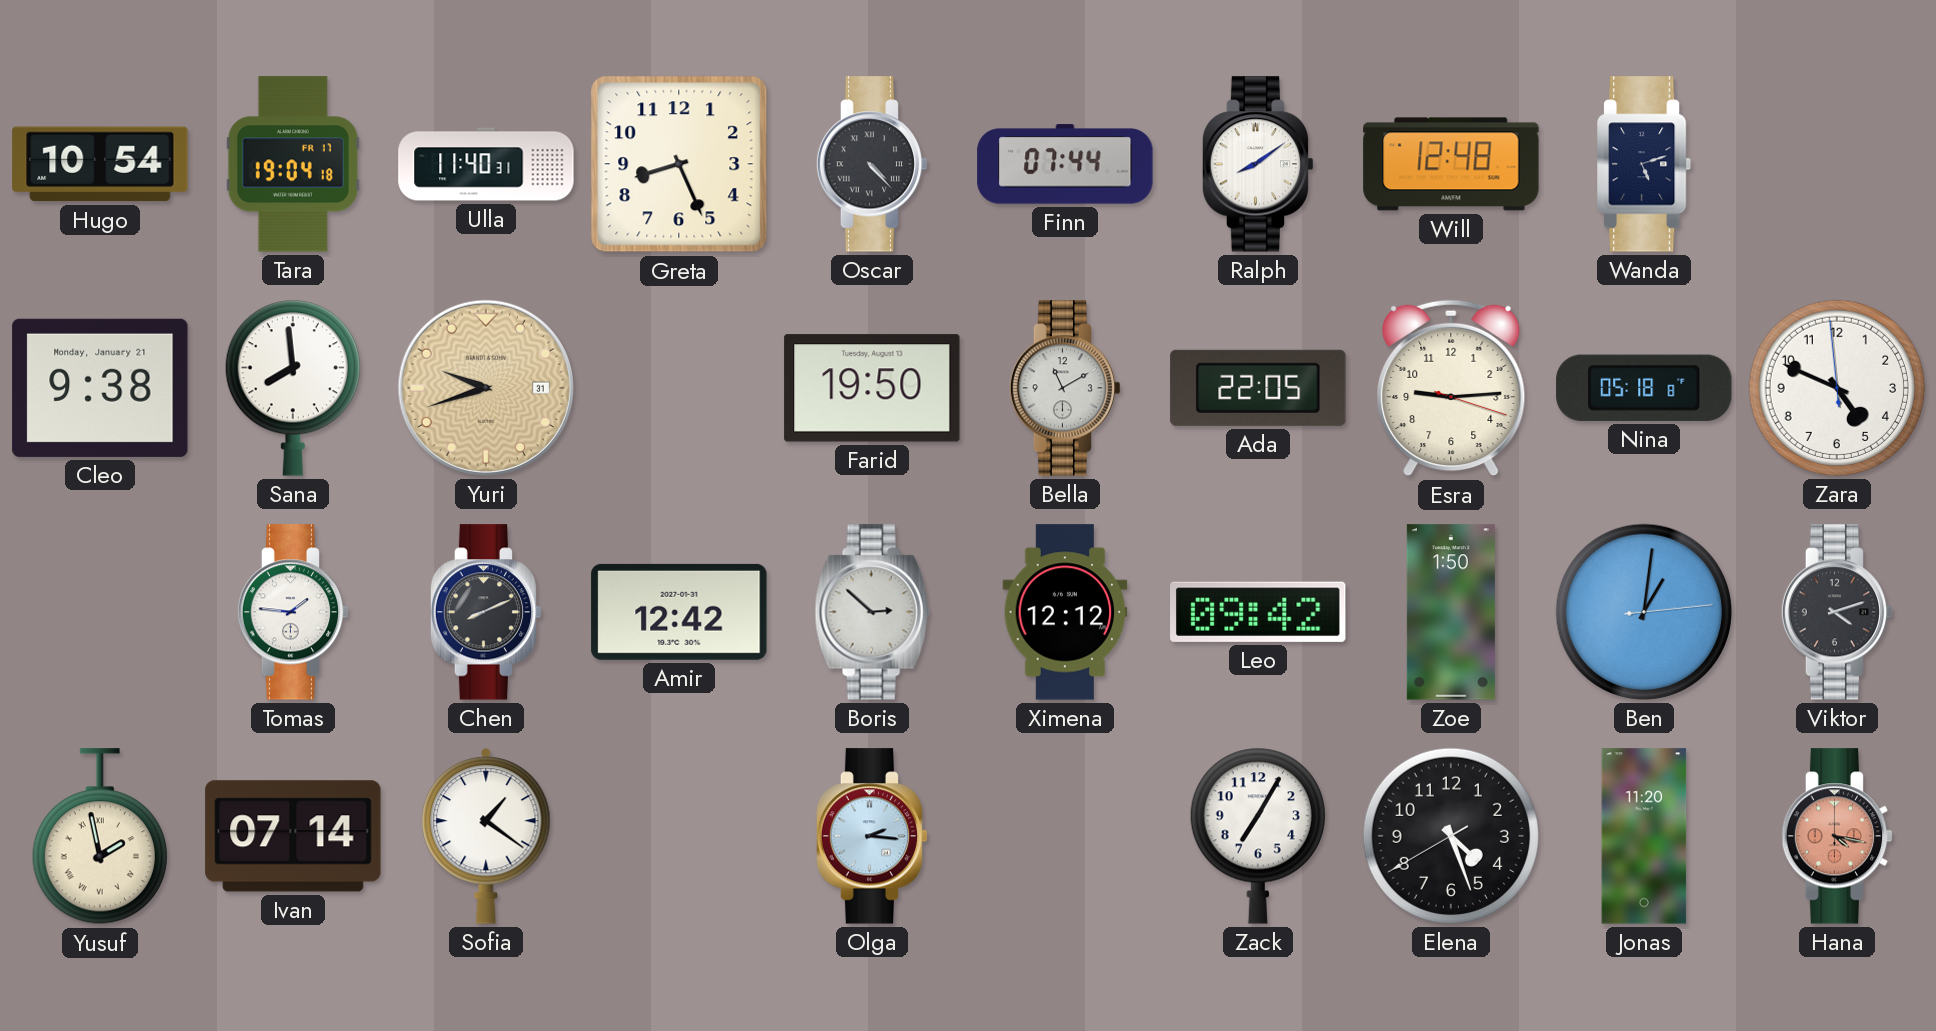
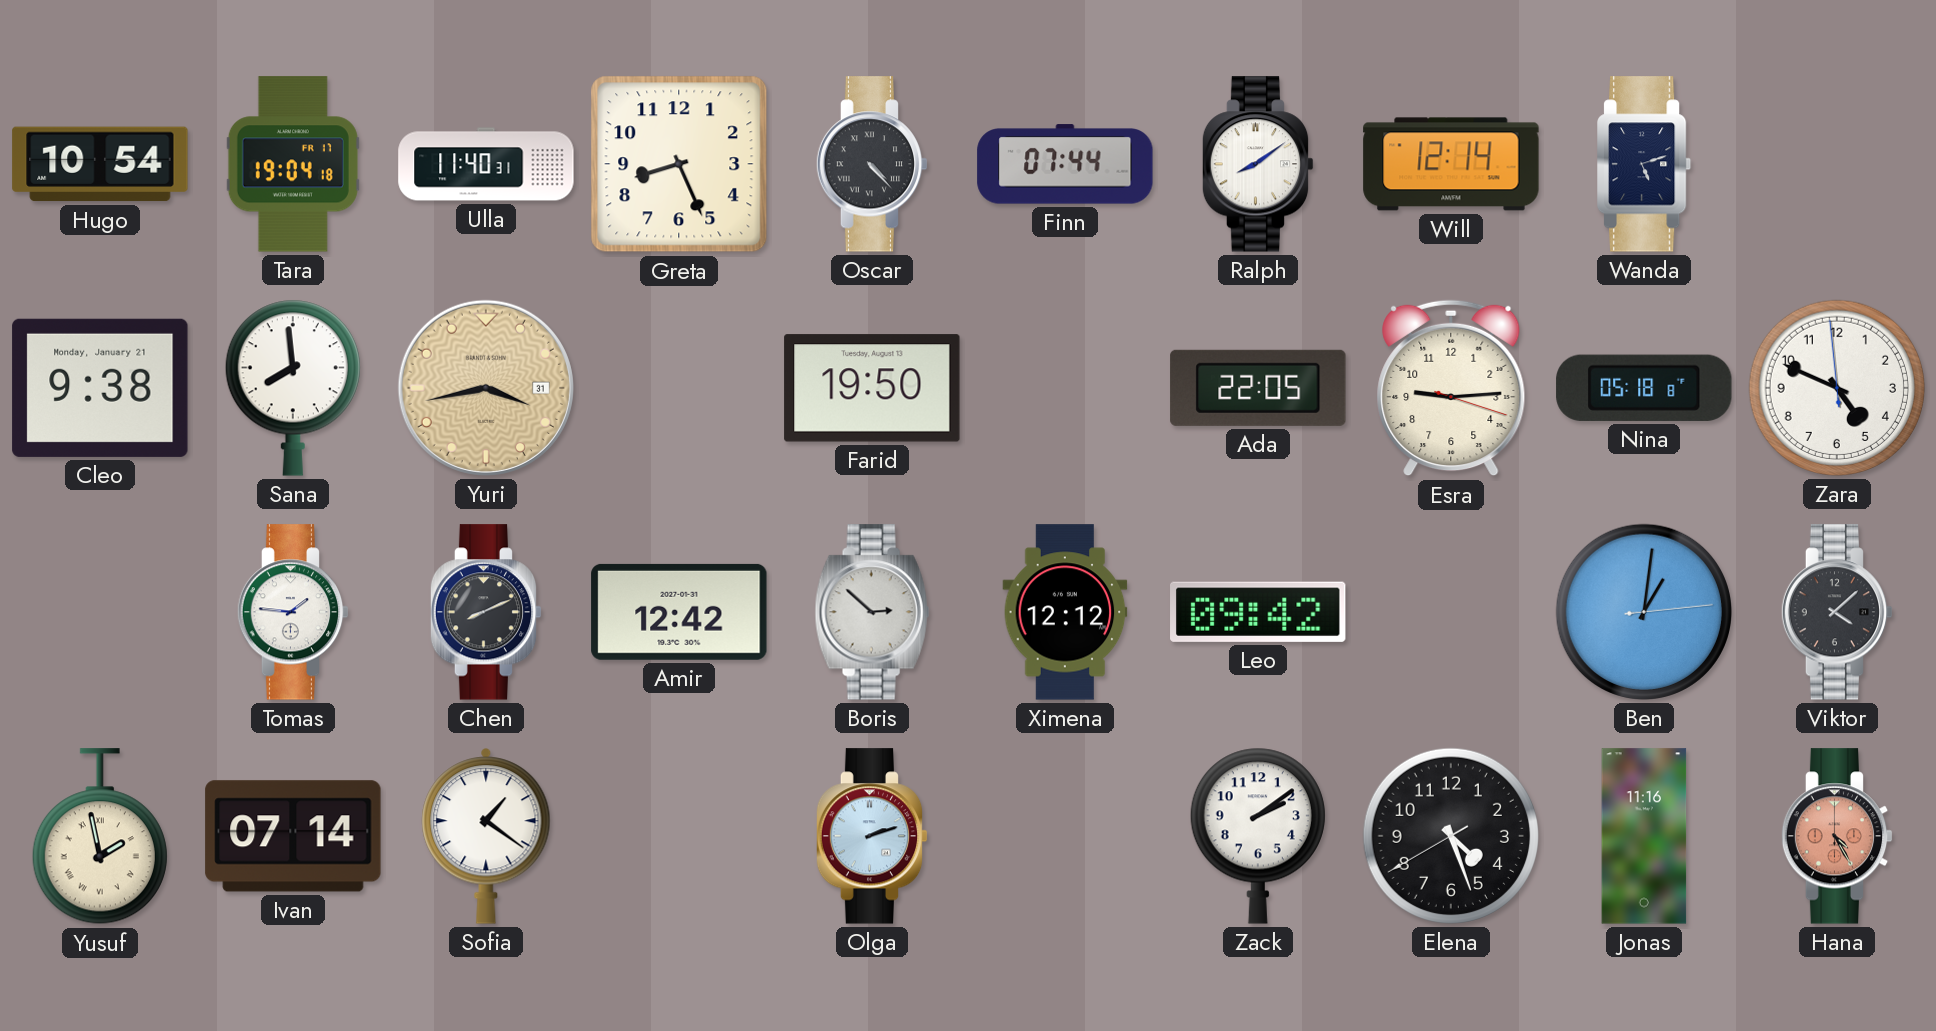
Will: 12:48 -> 12:14
Yuri: 9:42 -> 3:43
Bella: 11:10 -> none
Zoe: 1:50 -> none
Viktor: 4:12 -> 4:08
Olga: 2:16 -> 2:12
Zack: 7:05 -> 2:09
Jonas: 11:20 -> 11:16
Hana: 4:17 -> 4:25
